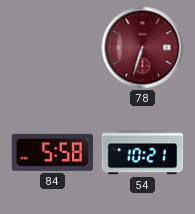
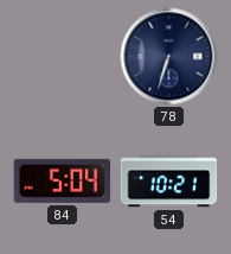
78 dial: burgundy -> navy
84: 5:58 -> 5:04
